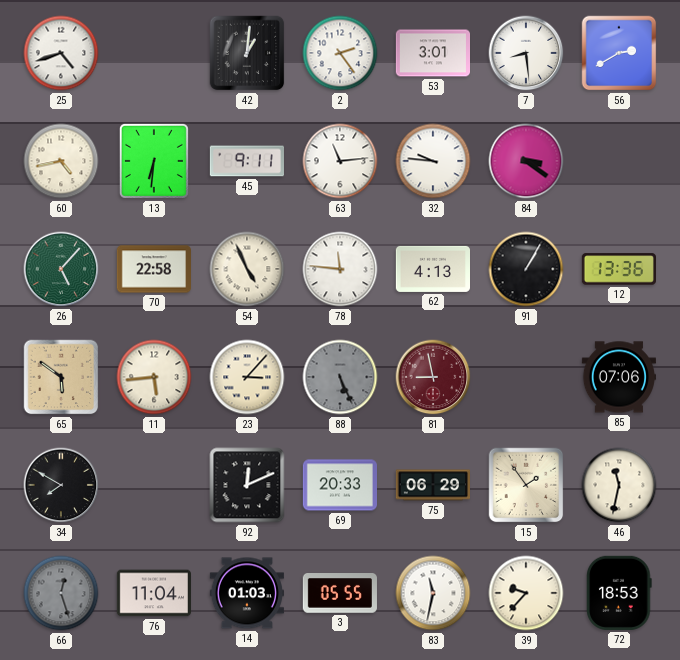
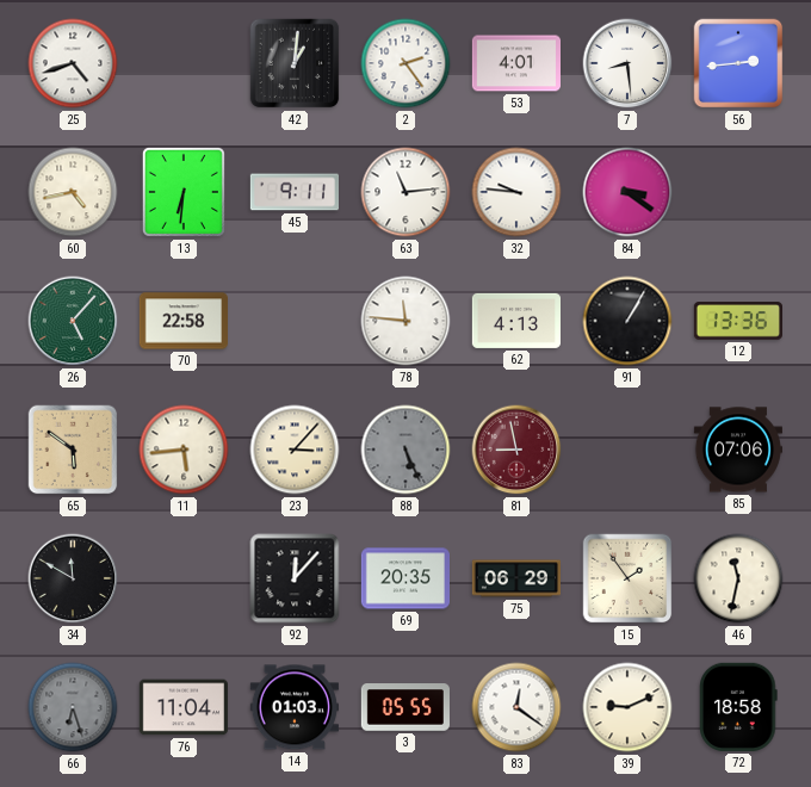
53: 3:01 -> 4:01
56: 2:40 -> 2:44
54: 4:56 -> none
34: 7:50 -> 11:50
92: 12:11 -> 12:07
69: 20:33 -> 20:35
66: 12:27 -> 6:27
83: 11:32 -> 12:21
39: 9:37 -> 9:11
72: 18:53 -> 18:58
